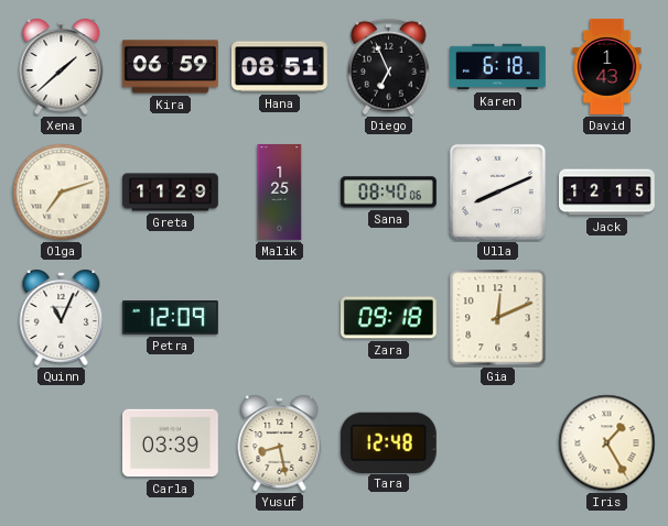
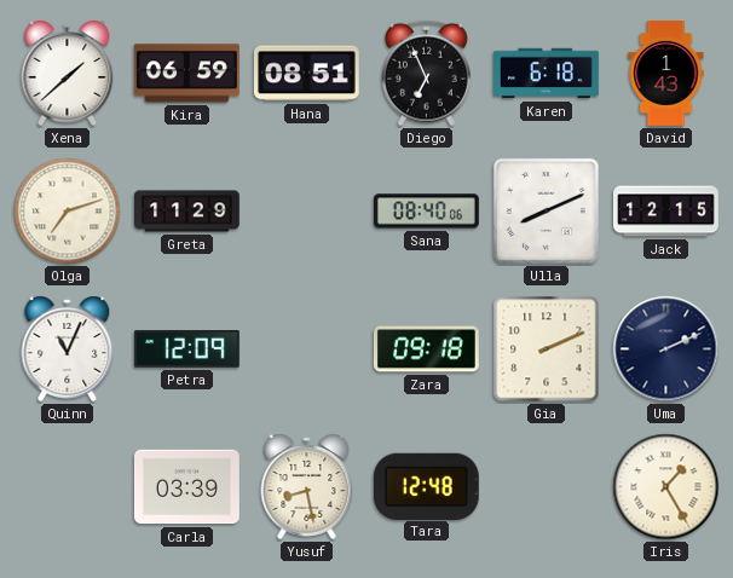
Malik: 1:25 -> none
Gia: 12:11 -> 2:11
Uma: none -> 2:11
